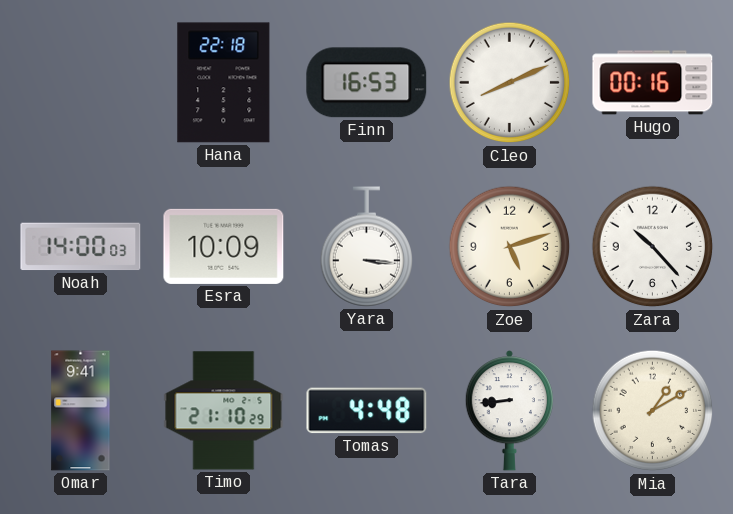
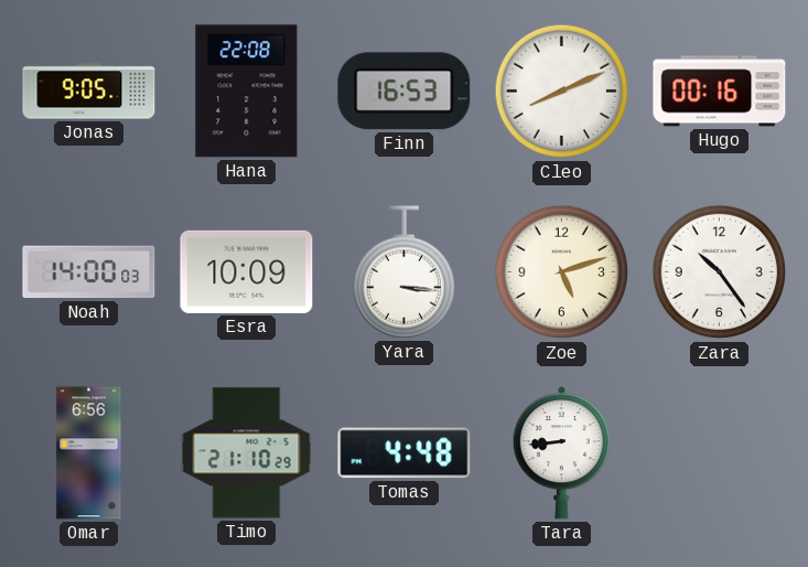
Jonas: none -> 9:05
Hana: 22:18 -> 22:08
Zara: 10:23 -> 10:24
Omar: 9:41 -> 6:56
Mia: 1:10 -> none
